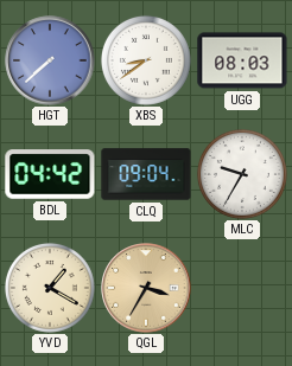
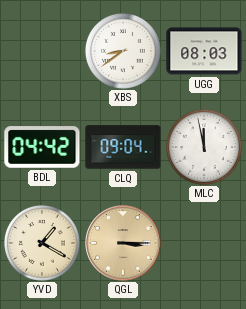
HGT: 7:38 -> none
MLC: 9:35 -> 11:58
QGL: 3:35 -> 3:15
